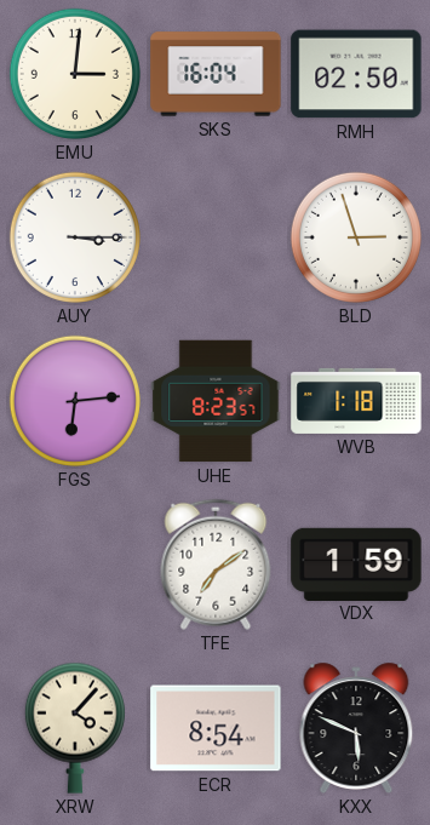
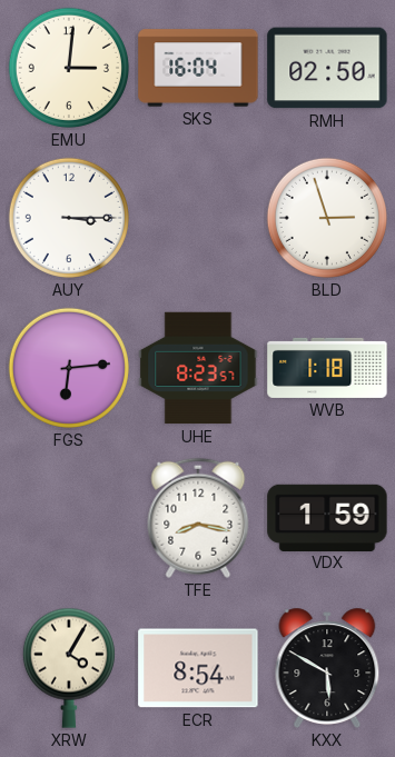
TFE: 7:09 -> 8:17
XRW: 4:07 -> 4:05
KXX: 5:49 -> 5:50
